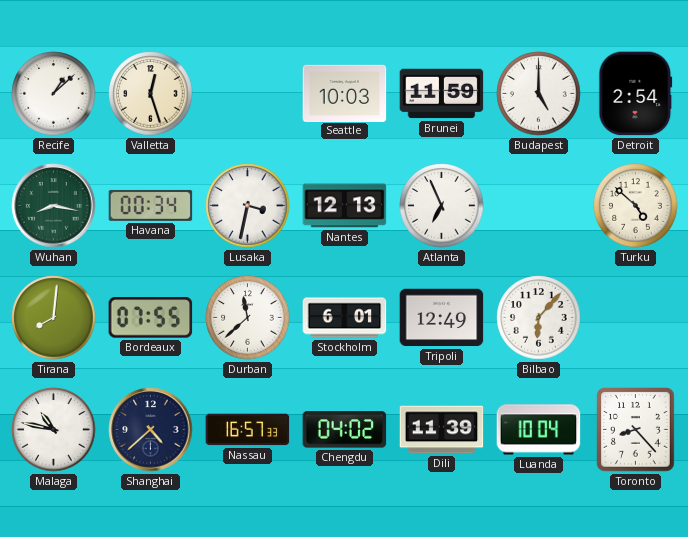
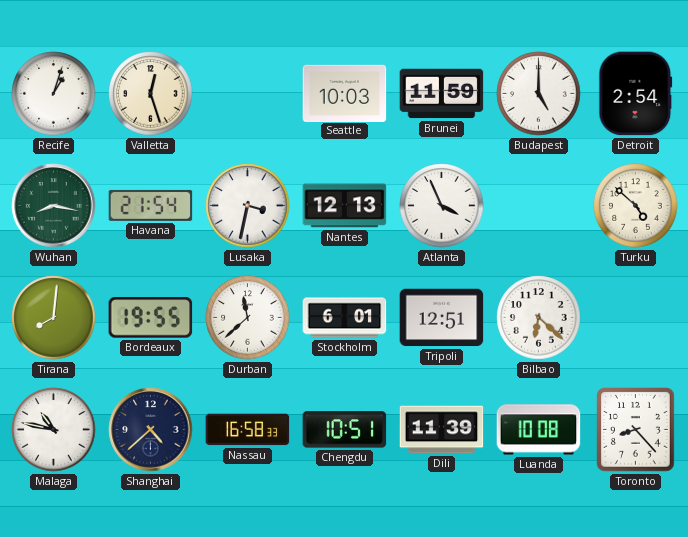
Recife: 1:08 -> 1:03
Havana: 00:34 -> 21:54
Atlanta: 6:56 -> 3:56
Bordeaux: 07:55 -> 19:55
Tripoli: 12:49 -> 12:51
Bilbao: 6:07 -> 6:22
Nassau: 16:57 -> 16:58
Chengdu: 04:02 -> 10:51
Luanda: 10:04 -> 10:08
